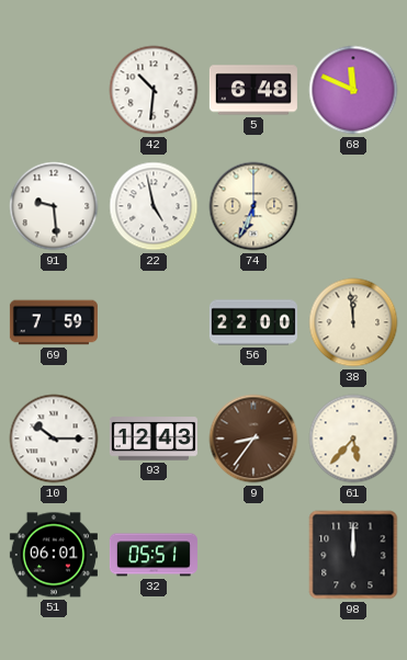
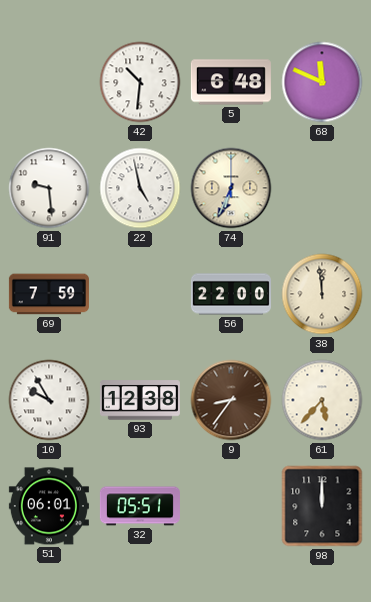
10: 10:15 -> 9:55
93: 12:43 -> 12:38
